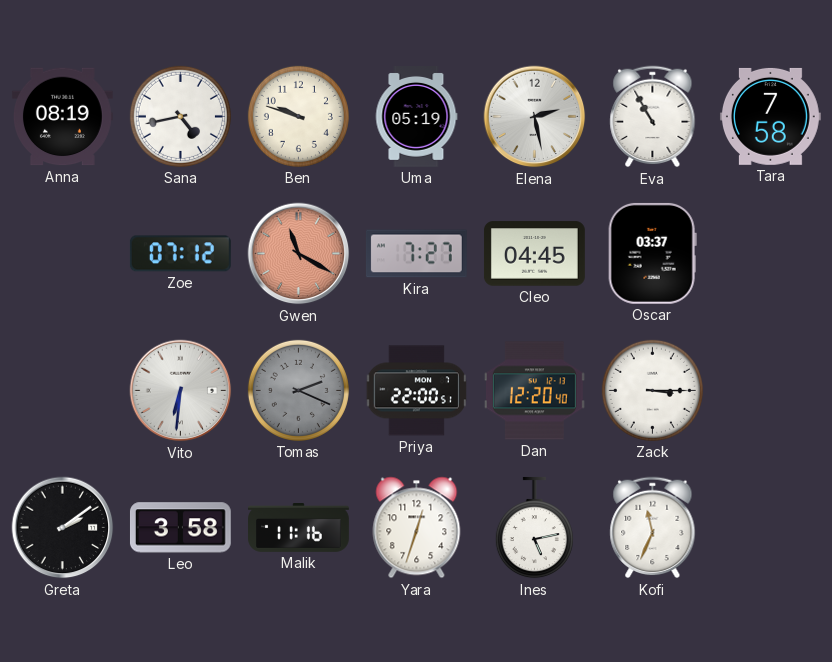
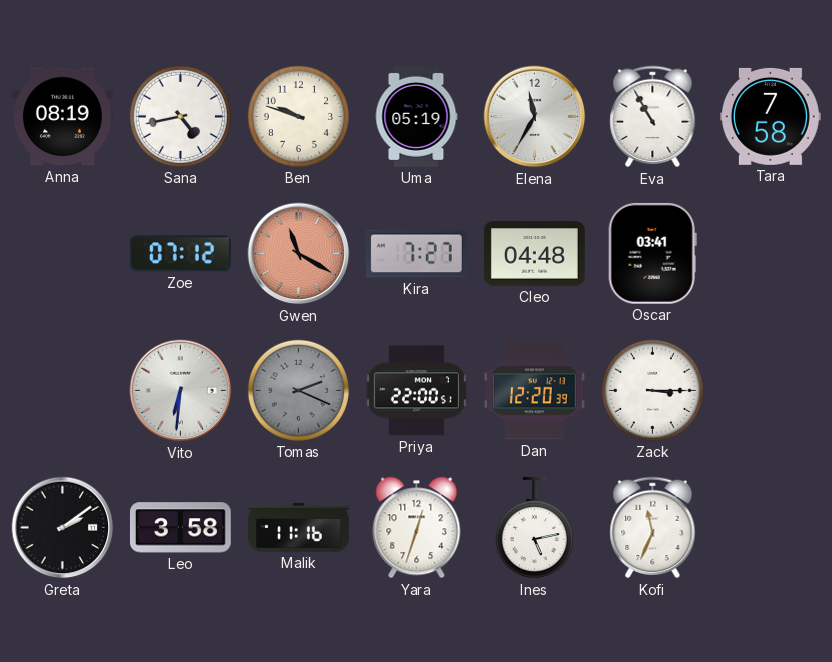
Elena: 2:28 -> 11:35
Cleo: 04:45 -> 04:48
Oscar: 03:37 -> 03:41
Dan: 12:20:40 -> 12:20:39
